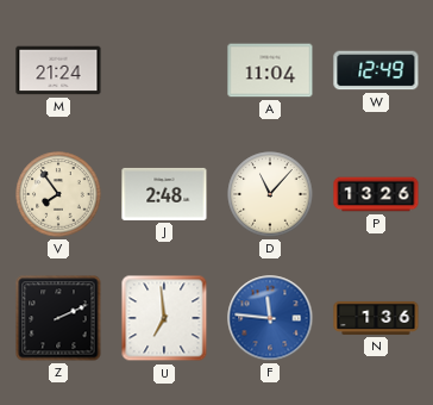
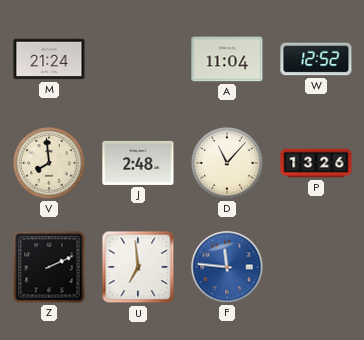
W: 12:49 -> 12:52
V: 7:54 -> 7:59
N: 1:36 -> none
